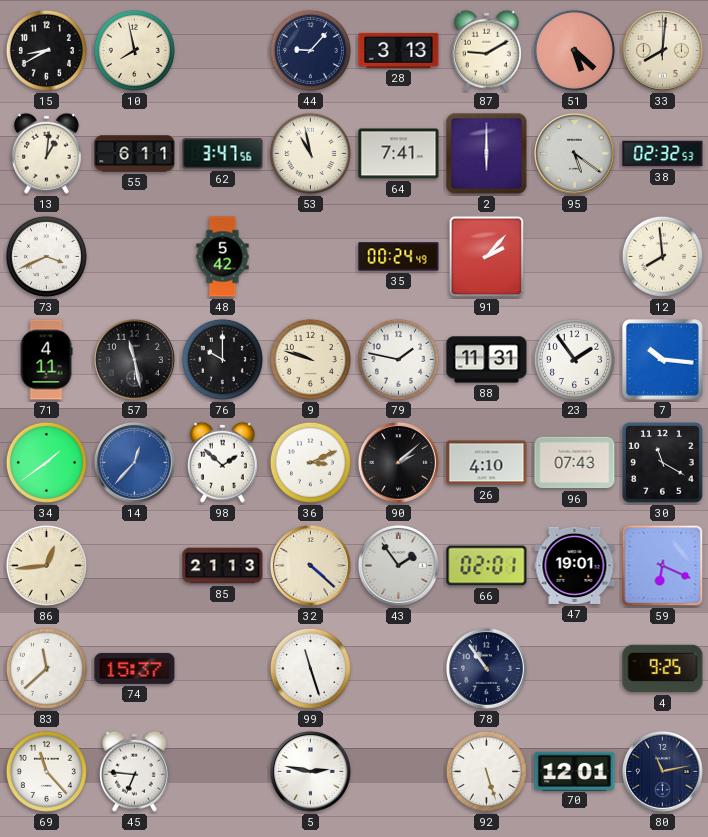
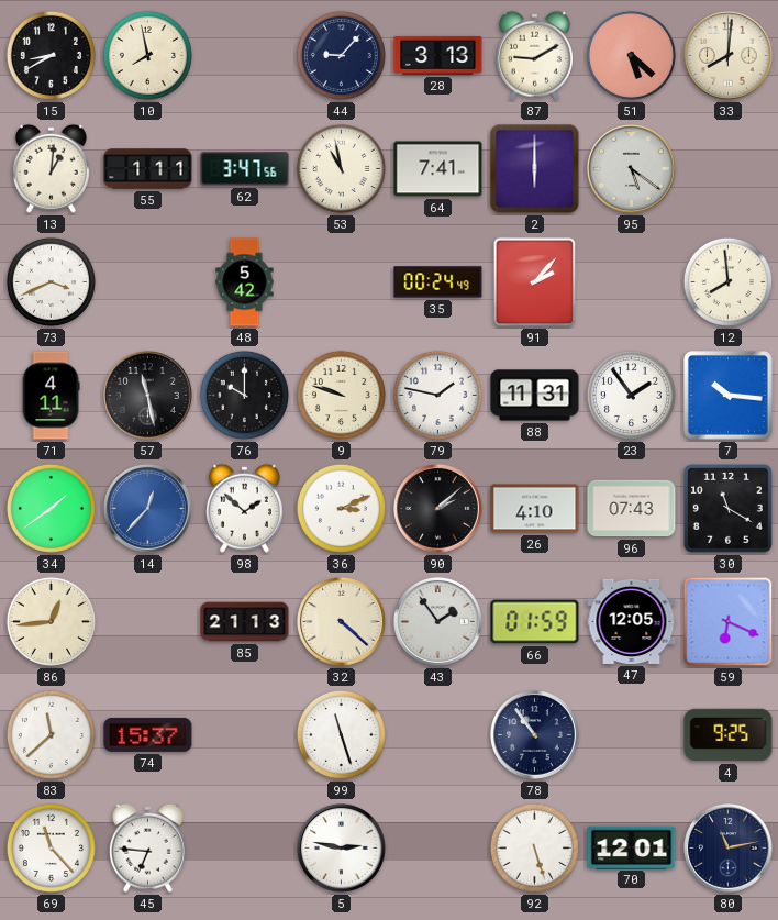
55: 6:11 -> 1:11
38: 02:32 -> none
66: 02:01 -> 01:59
47: 19:01 -> 12:05
